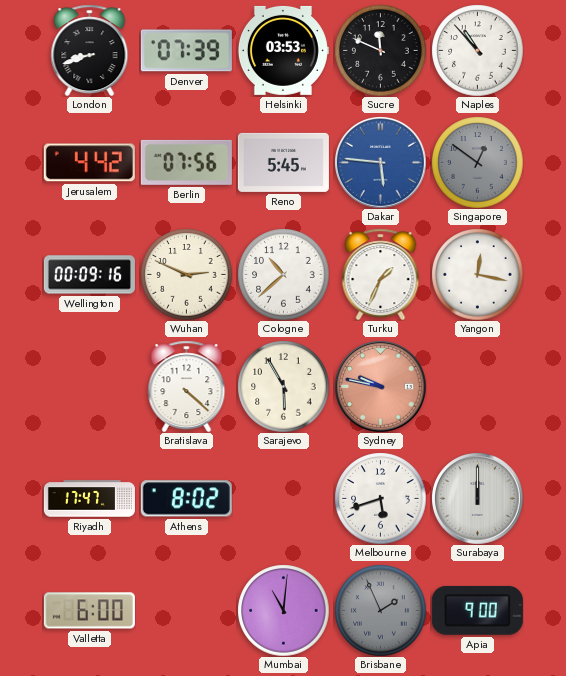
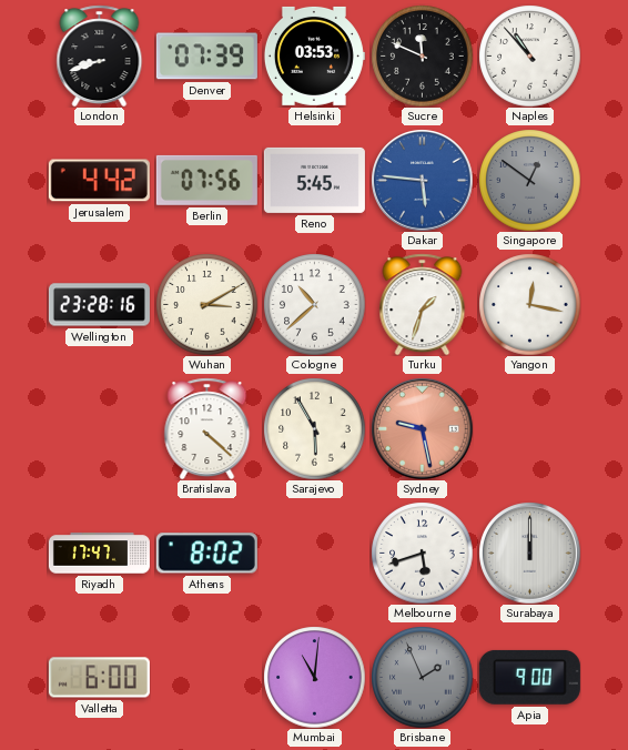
Wellington: 00:09 -> 23:28
Wuhan: 2:49 -> 3:10
Turku: 1:34 -> 1:33
Sydney: 9:47 -> 9:28
